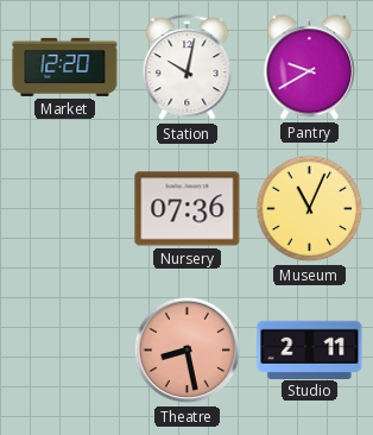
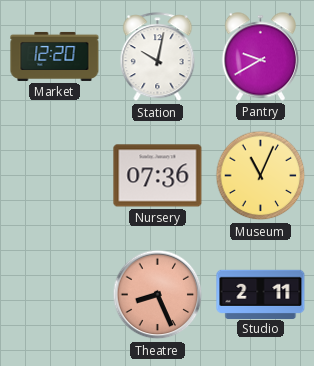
Theatre: 8:28 -> 8:26
